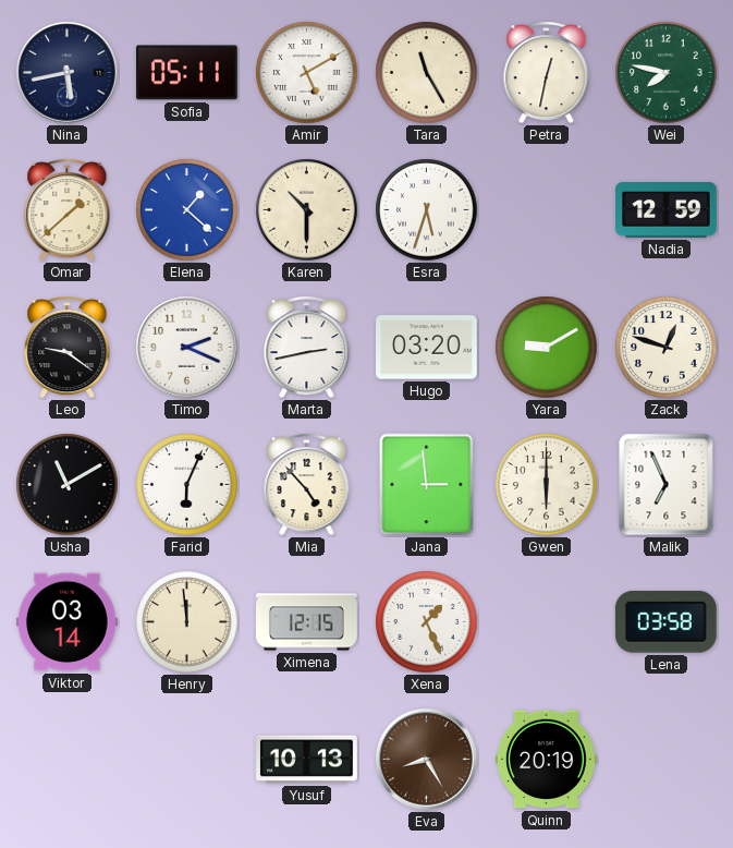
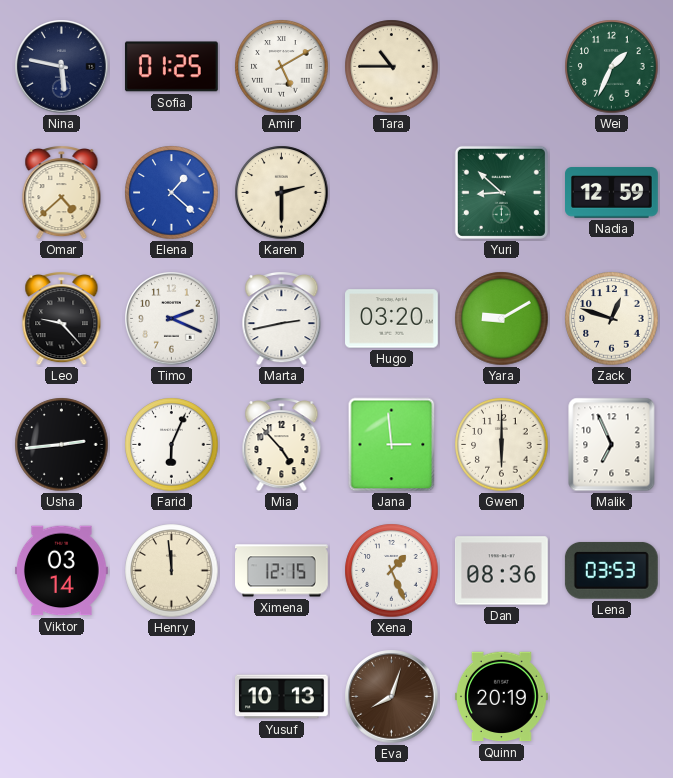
Nina: 5:43 -> 5:47
Sofia: 05:11 -> 01:25
Tara: 11:25 -> 10:45
Petra: 12:32 -> none
Wei: 7:47 -> 1:34
Omar: 1:38 -> 4:38
Karen: 10:30 -> 2:30
Esra: 5:33 -> none
Yuri: none -> 8:52
Leo: 9:21 -> 9:23
Usha: 11:10 -> 2:44
Dan: none -> 08:36
Lena: 03:58 -> 03:53
Eva: 8:25 -> 8:03
